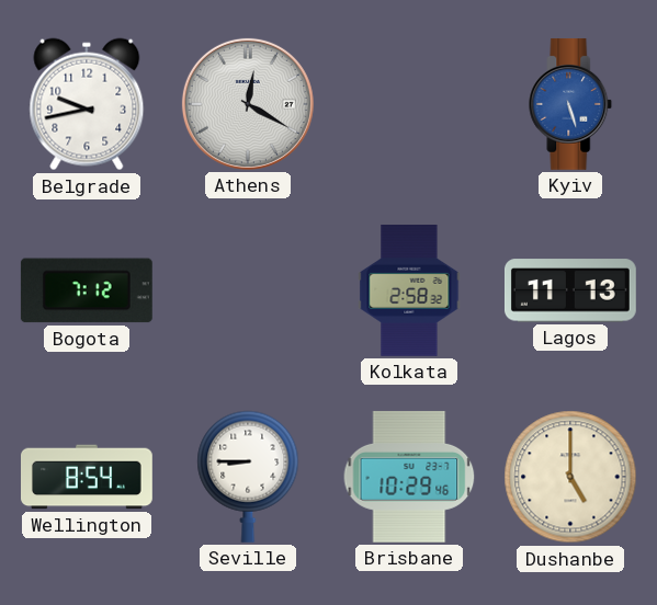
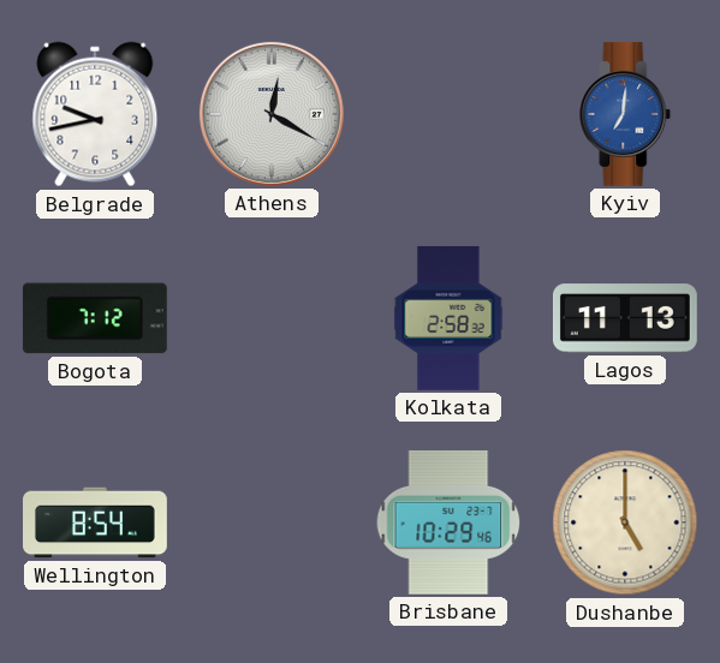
Kyiv: 5:27 -> 7:01
Seville: 8:45 -> none
